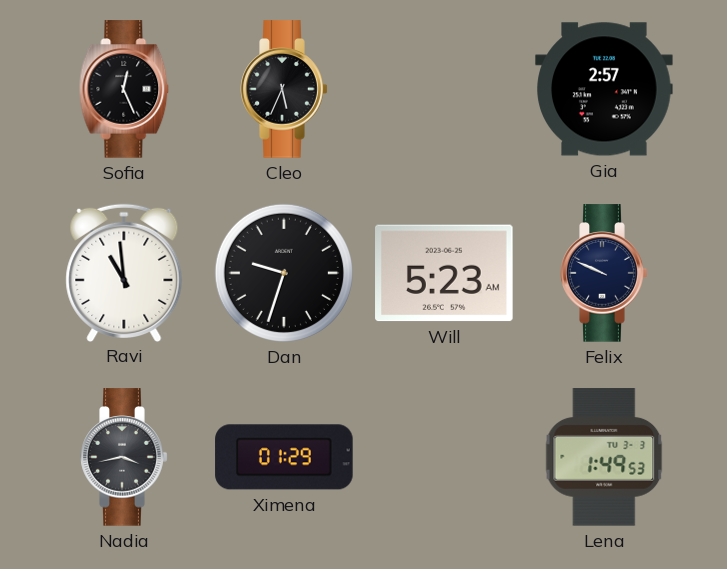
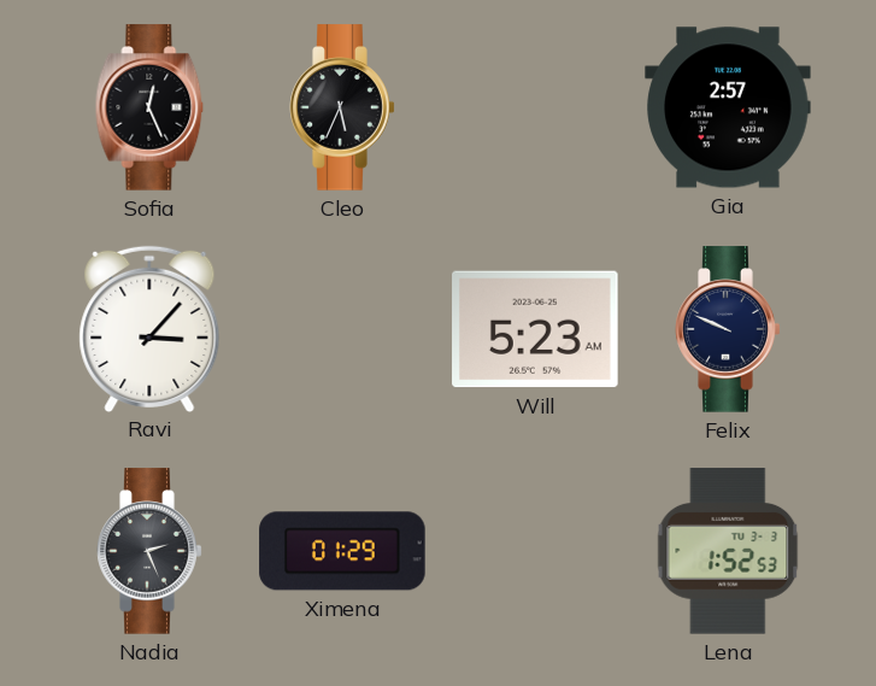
Ravi: 10:59 -> 3:07
Dan: 9:33 -> none
Nadia: 3:43 -> 2:26
Lena: 1:49 -> 1:52
